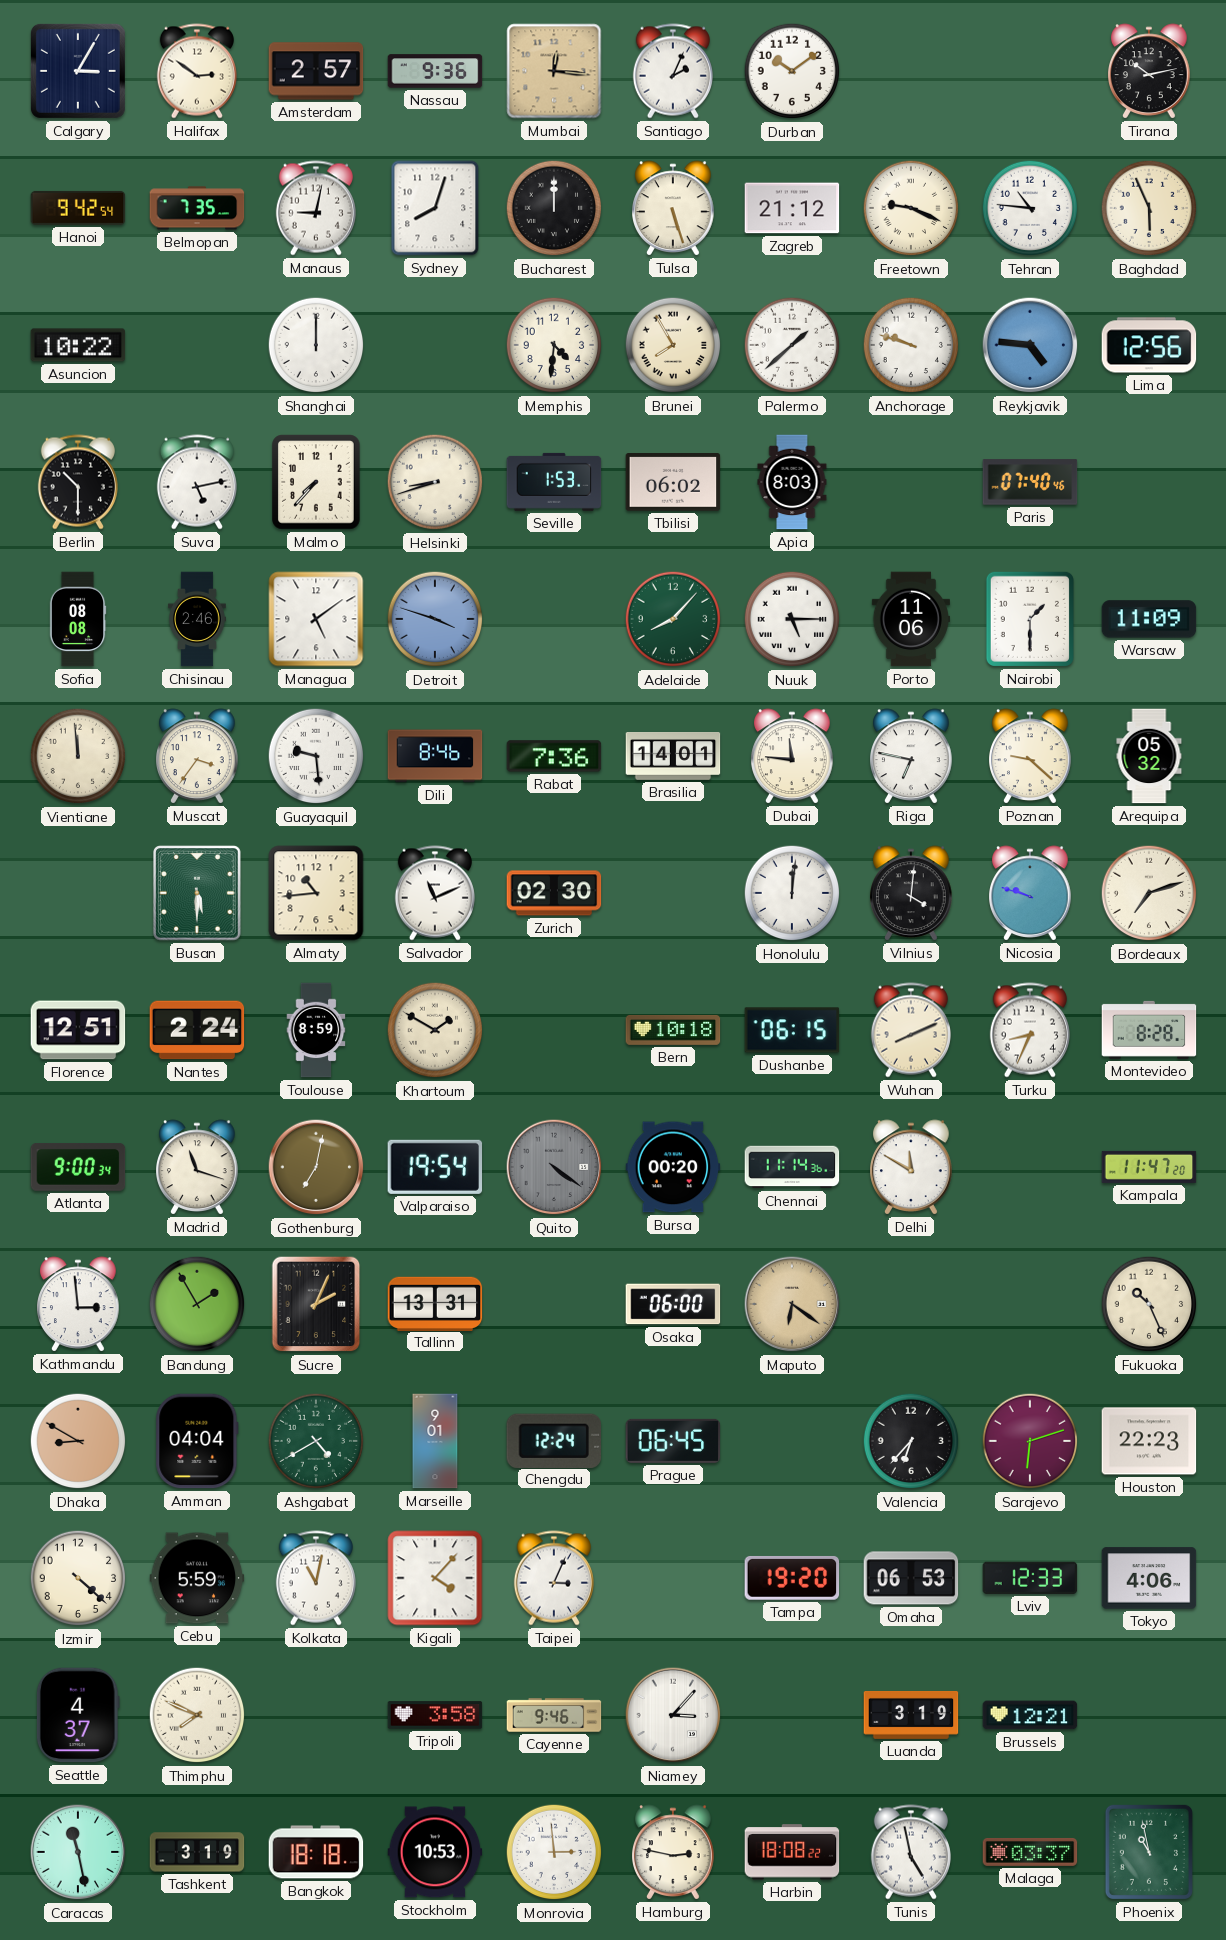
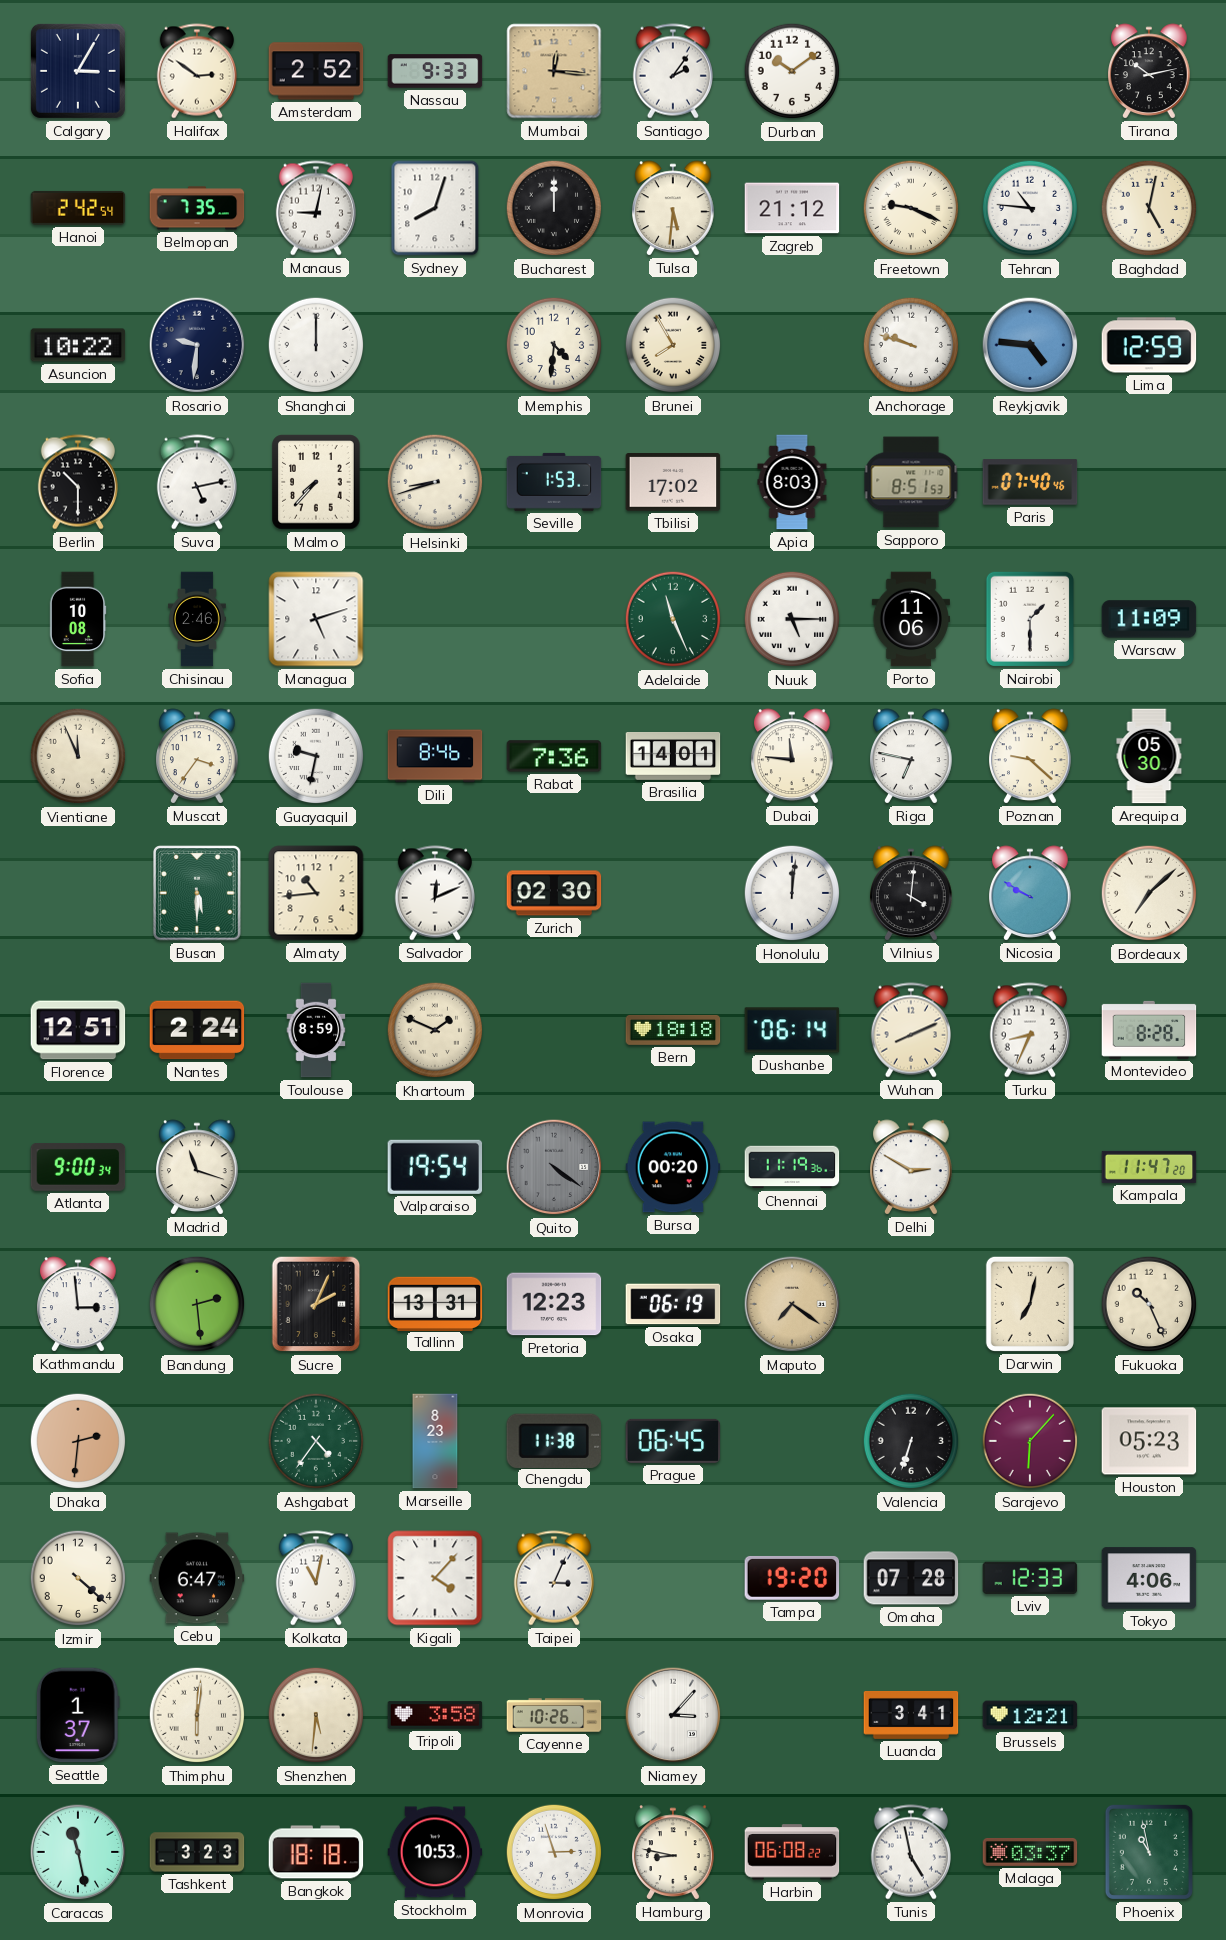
Amsterdam: 2:57 -> 2:52
Nassau: 9:36 -> 9:33
Santiago: 2:04 -> 2:06
Hanoi: 9:42 -> 2:42
Tulsa: 5:27 -> 5:31
Baghdad: 5:56 -> 5:02
Rosario: none -> 9:31
Palermo: 1:38 -> none
Lima: 12:56 -> 12:59
Tbilisi: 06:02 -> 17:02
Sapporo: none -> 8:51
Sofia: 08:08 -> 10:08
Managua: 5:09 -> 5:12
Detroit: 3:48 -> none
Adelaide: 8:07 -> 11:26
Vientiane: 11:59 -> 11:56
Guayaquil: 9:29 -> 9:32
Arequipa: 05:32 -> 05:30
Salvador: 11:11 -> 12:11
Nicosia: 9:48 -> 9:50
Bordeaux: 7:12 -> 7:08
Khartoum: 1:50 -> 1:49
Bern: 10:18 -> 18:18
Dushanbe: 06:15 -> 06:14
Gothenburg: 7:02 -> none
Chennai: 11:14 -> 11:19
Delhi: 11:50 -> 2:50
Bandung: 1:55 -> 2:29
Pretoria: none -> 12:23
Osaka: 06:00 -> 06:19
Maputo: 6:21 -> 7:21
Darwin: none -> 7:02
Dhaka: 8:50 -> 2:31
Amman: 04:04 -> none
Ashgabat: 4:40 -> 4:36
Marseille: 9:01 -> 8:23
Chengdu: 12:24 -> 11:38
Valencia: 6:37 -> 6:33
Sarajevo: 6:12 -> 6:07
Houston: 22:23 -> 05:23
Cebu: 5:59 -> 6:47
Omaha: 06:53 -> 07:28
Seattle: 4:37 -> 1:37
Thimphu: 7:49 -> 6:01
Shenzhen: none -> 5:31
Cayenne: 9:46 -> 10:26
Luanda: 3:19 -> 3:41
Tashkent: 3:19 -> 3:23
Monrovia: 2:59 -> 2:57
Hamburg: 2:47 -> 8:47
Harbin: 18:08 -> 06:08
